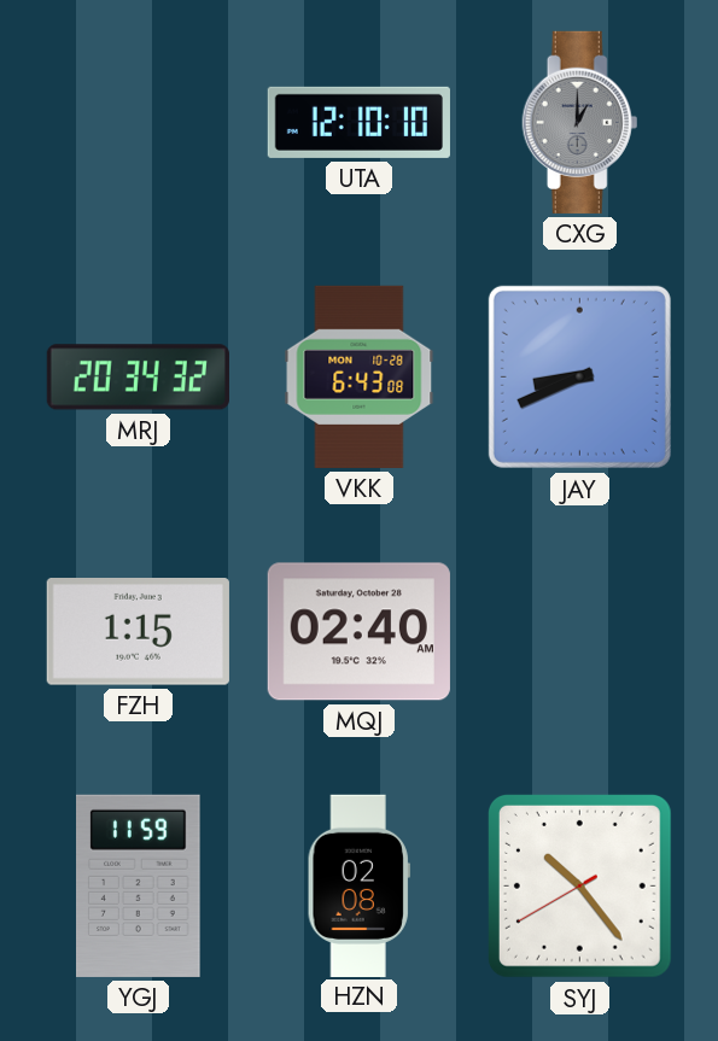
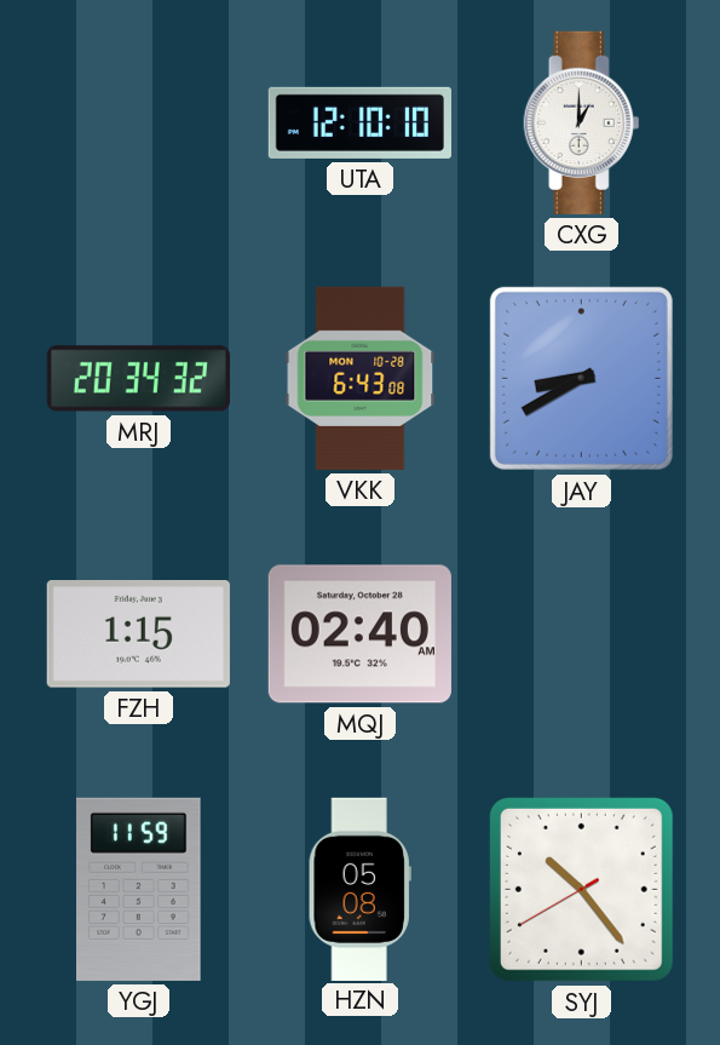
CXG dial: grey -> white
JAY: 8:41 -> 8:40
HZN: 02:08 -> 05:08
